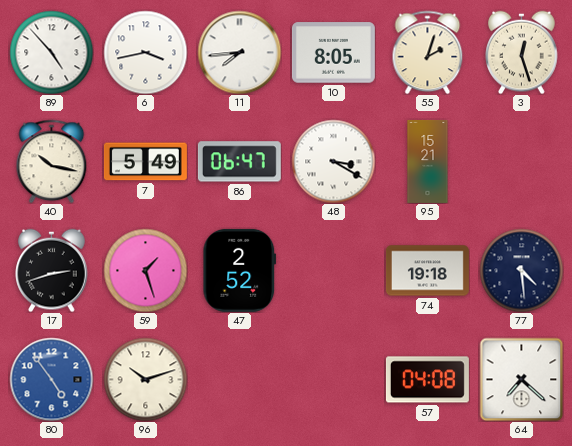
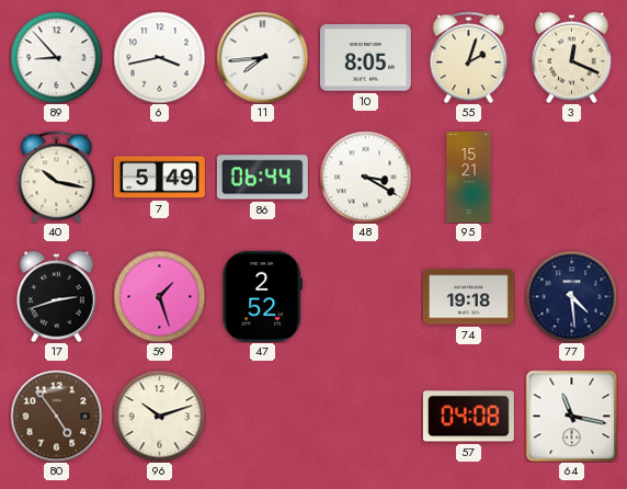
89: 4:53 -> 8:53
3: 12:27 -> 12:19
86: 06:47 -> 06:44
80 dial: blue -> brown
64: 7:22 -> 11:17
